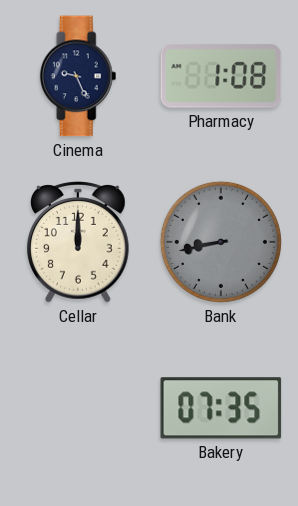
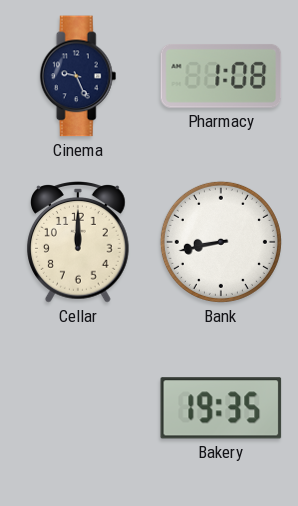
Bank dial: grey -> white
Bakery: 07:35 -> 19:35
